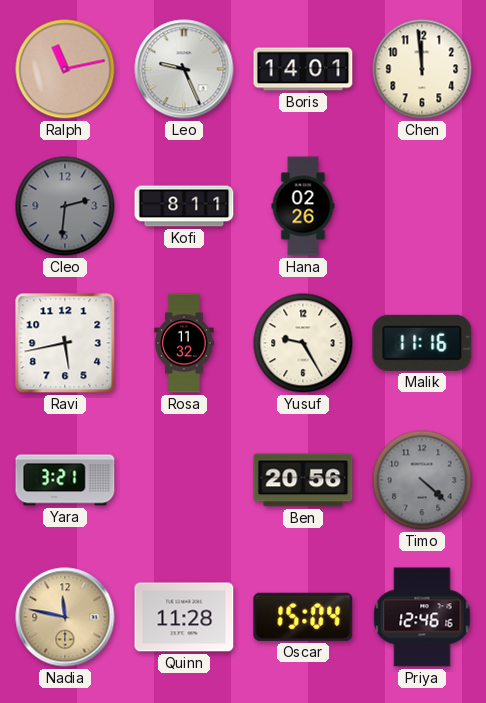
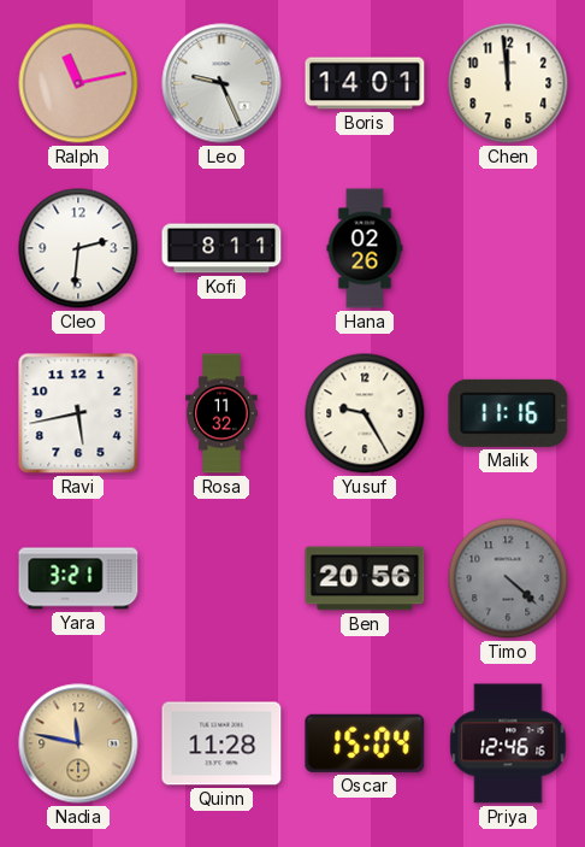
Cleo dial: grey -> white
